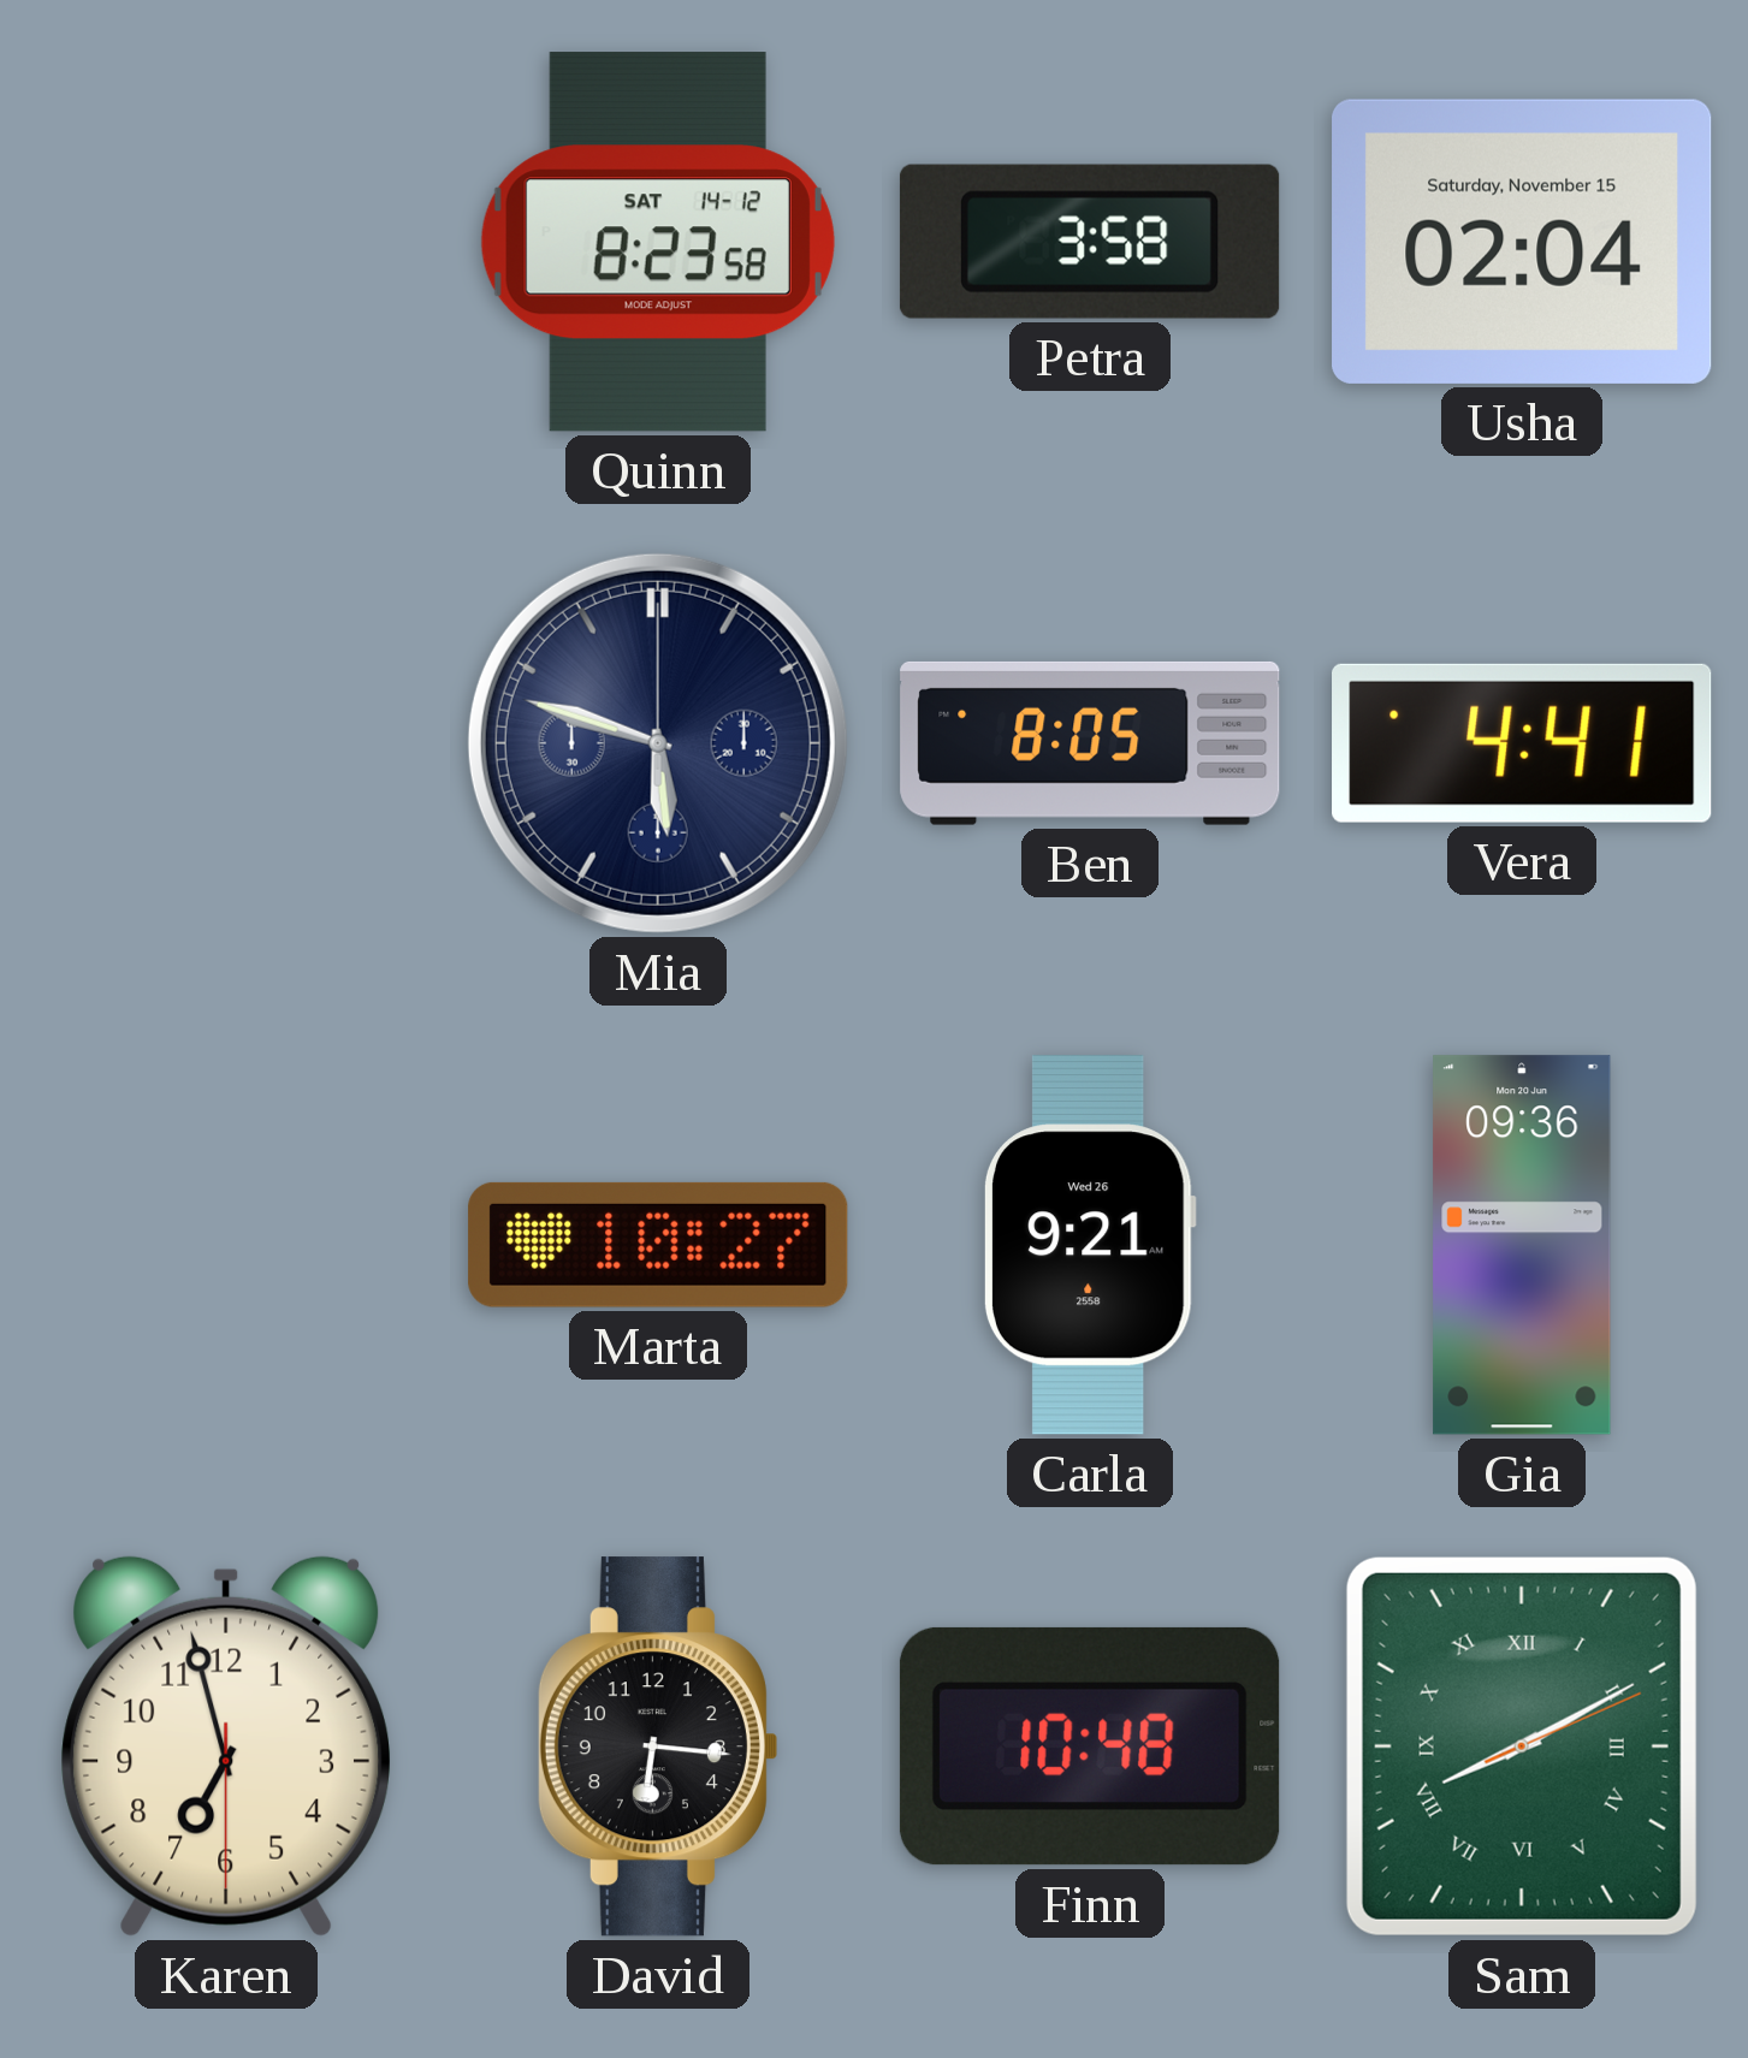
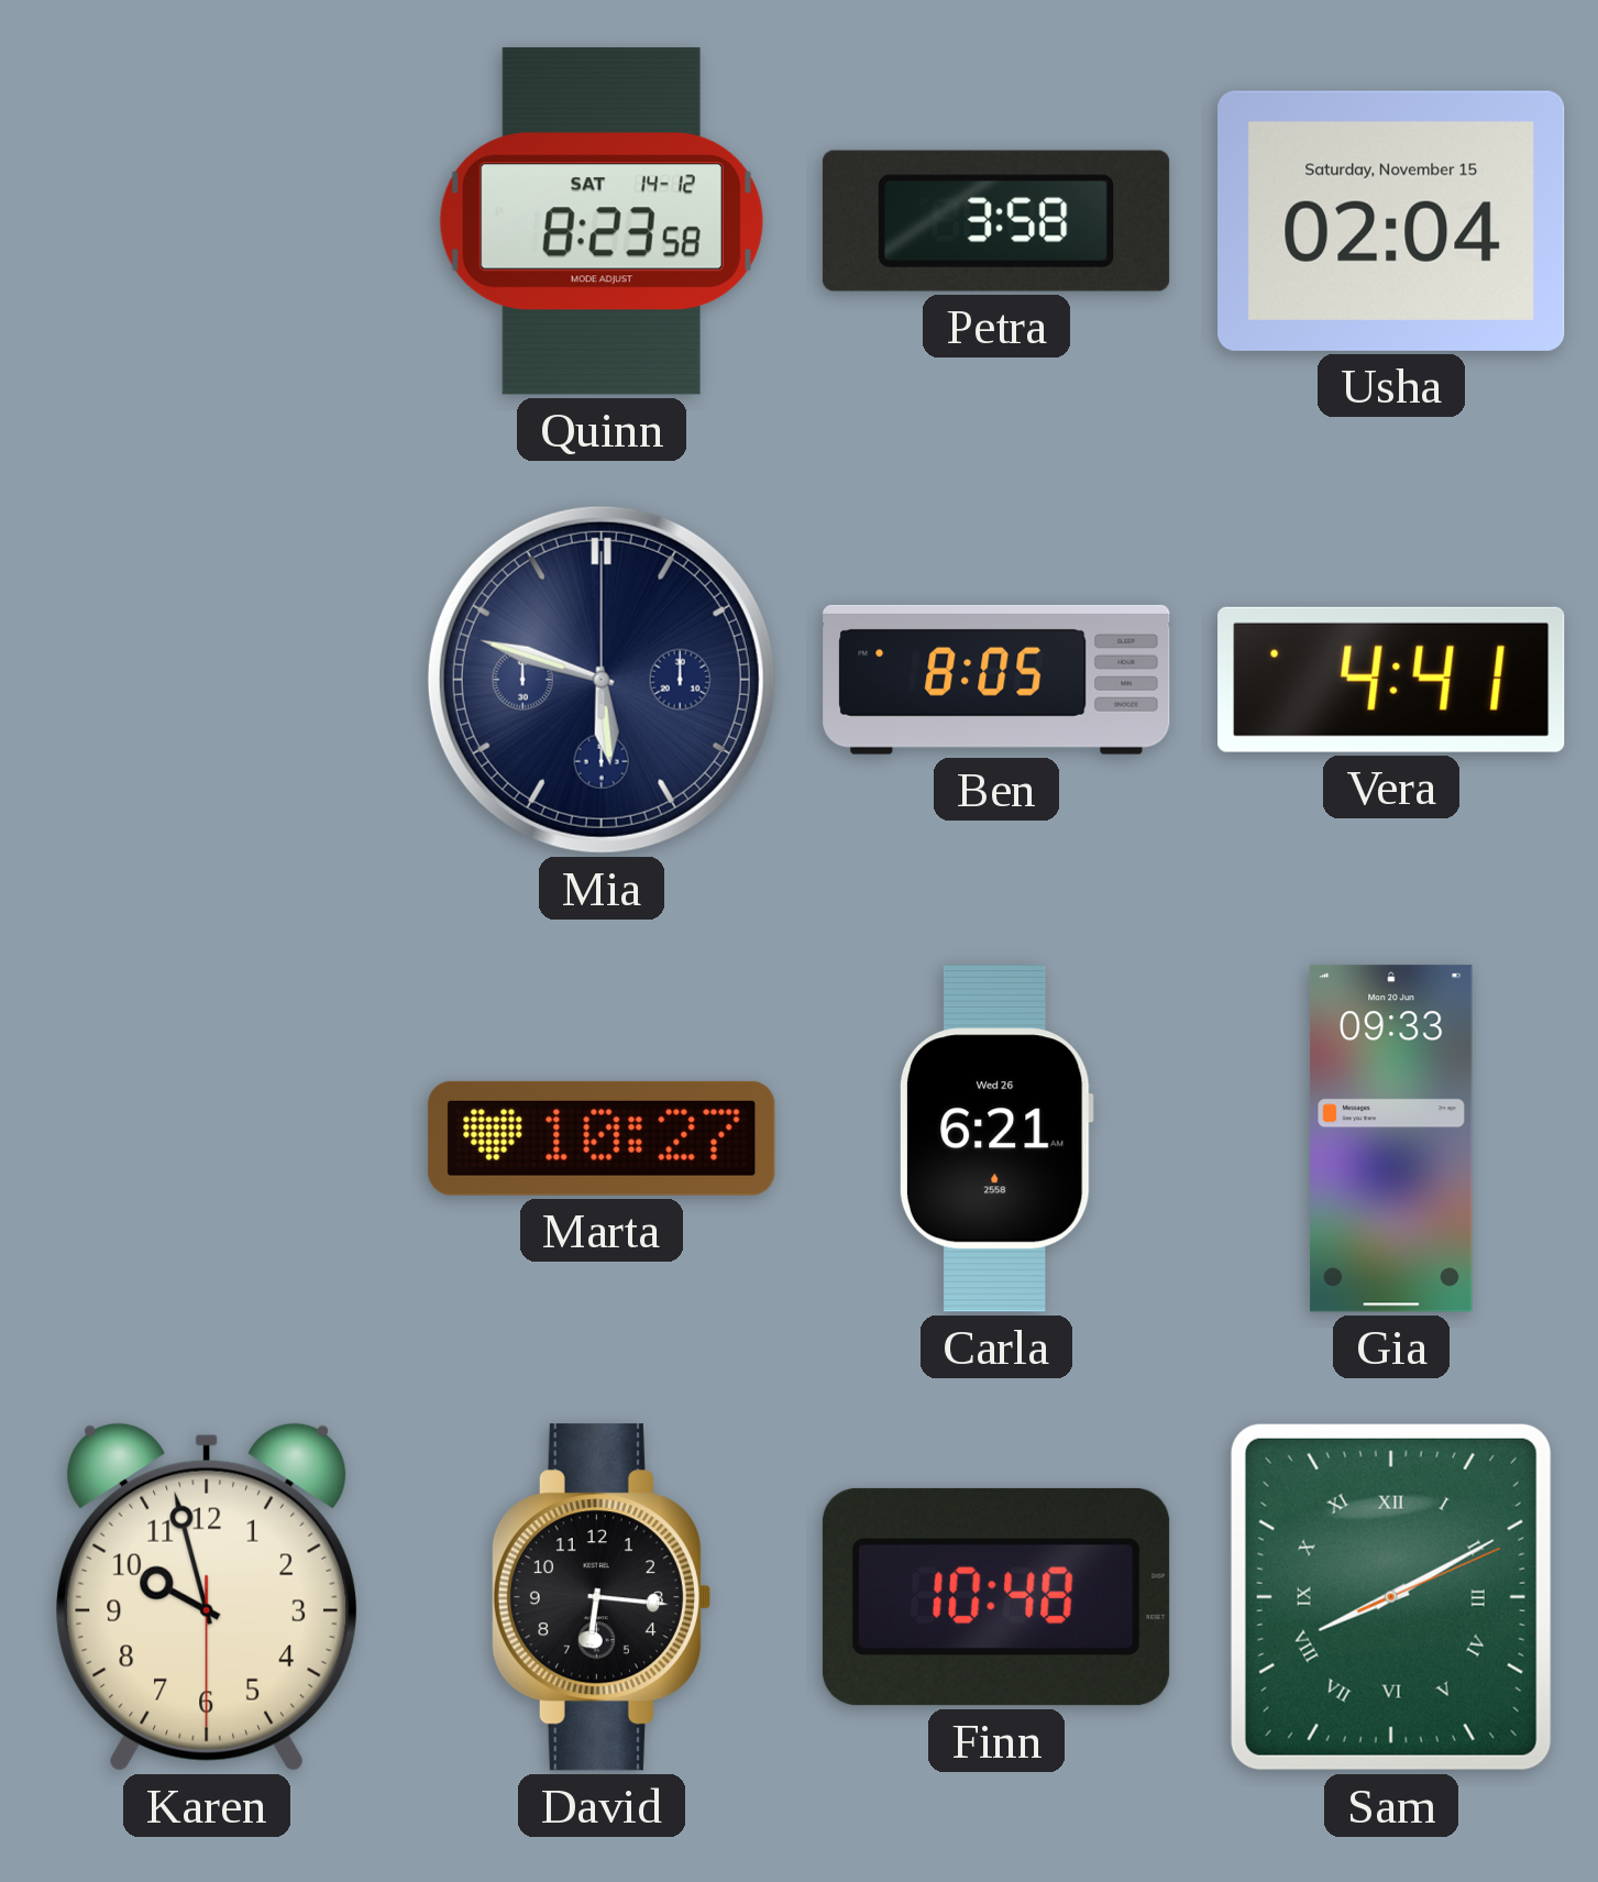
Carla: 9:21 -> 6:21
Gia: 09:36 -> 09:33
Karen: 6:57 -> 9:57
